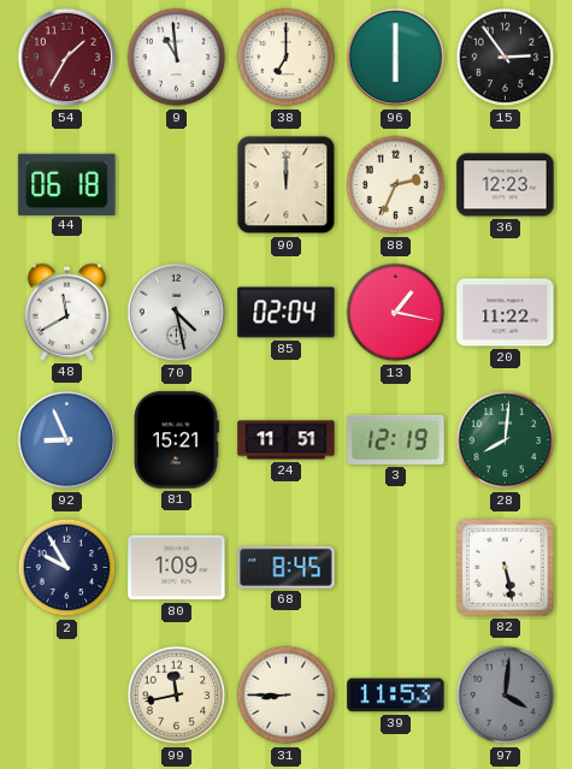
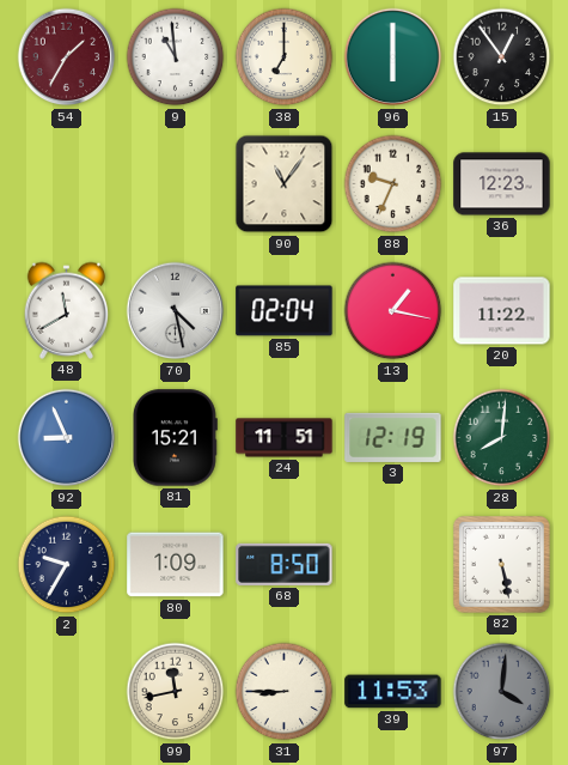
15: 2:54 -> 12:54
44: 06:18 -> none
90: 12:00 -> 11:06
88: 2:34 -> 9:34
2: 9:55 -> 9:35
68: 8:45 -> 8:50
